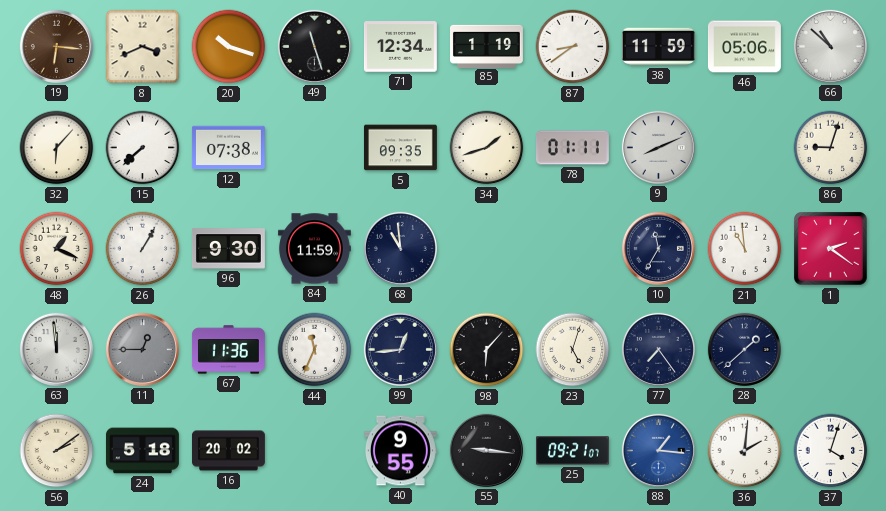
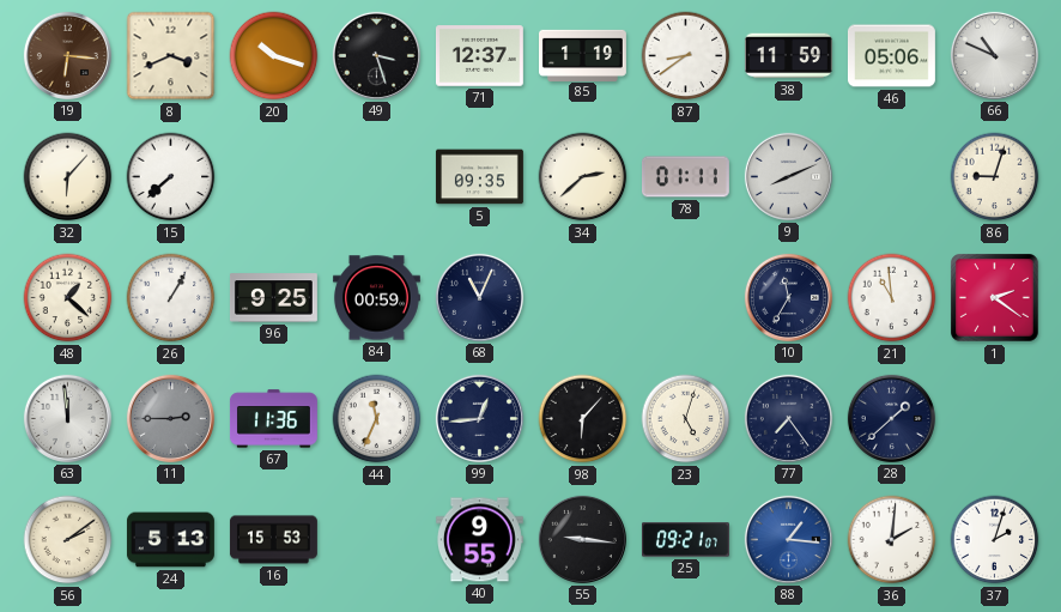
49: 11:27 -> 3:27
71: 12:34 -> 12:37
66: 10:52 -> 10:49
12: 07:38 -> none
34: 1:42 -> 2:38
48: 1:19 -> 1:22
96: 9:30 -> 9:25
84: 11:59 -> 00:59
68: 10:59 -> 11:04
11: 12:45 -> 2:45
24: 5:18 -> 5:13
16: 20:02 -> 15:53
37: 4:03 -> 2:03
